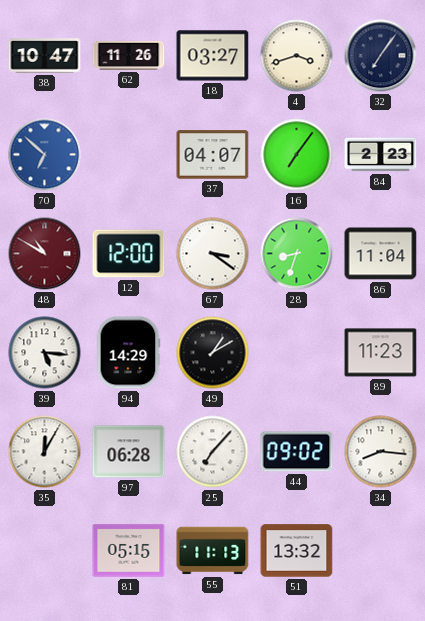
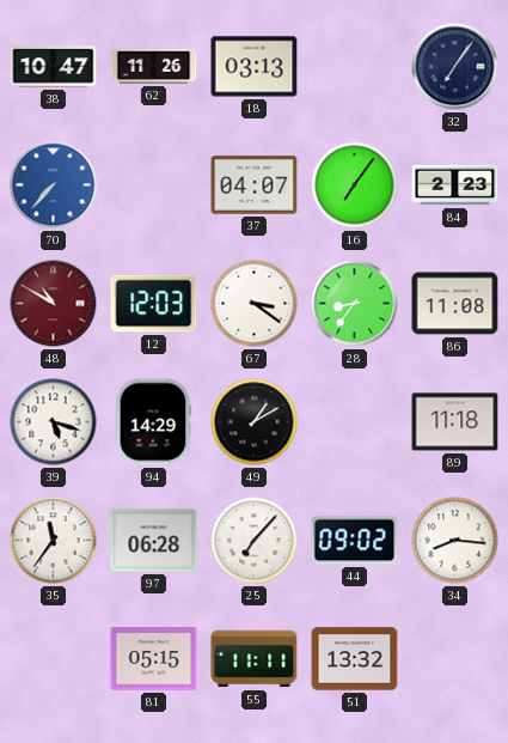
18: 03:27 -> 03:13
4: 3:42 -> none
70: 6:52 -> 7:37
12: 12:00 -> 12:03
28: 8:33 -> 8:36
86: 11:04 -> 11:08
39: 5:16 -> 5:18
89: 11:23 -> 11:18
35: 12:05 -> 11:36
55: 11:13 -> 11:11
